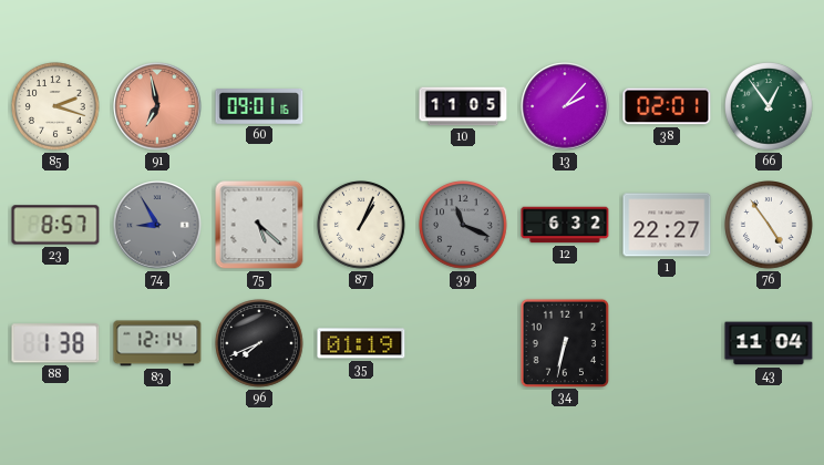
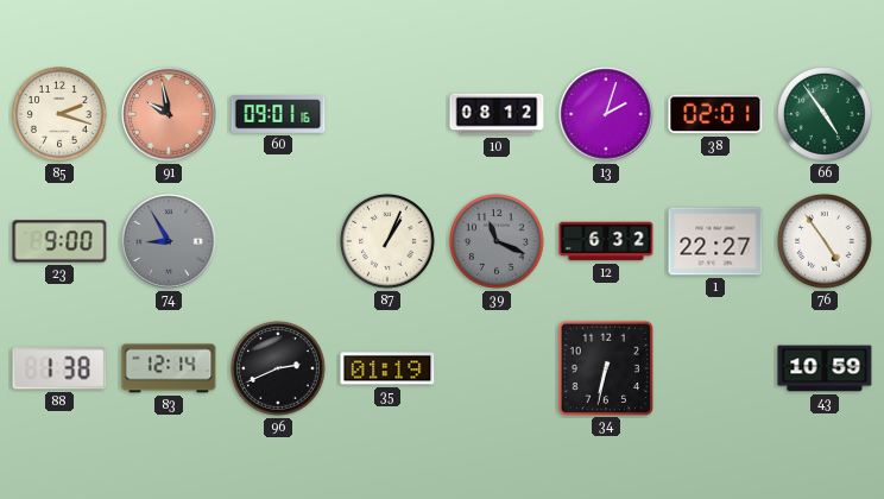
91: 6:58 -> 9:58
10: 11:05 -> 08:12
13: 2:07 -> 2:03
66: 12:54 -> 4:54
23: 8:57 -> 9:00
75: 5:22 -> none
96: 7:41 -> 2:41
43: 11:04 -> 10:59
